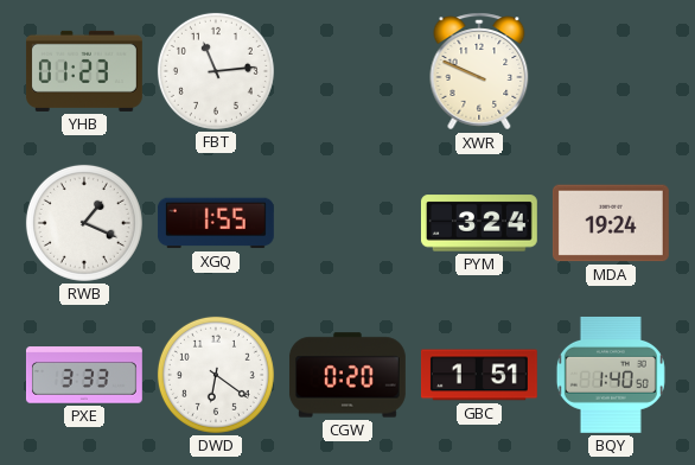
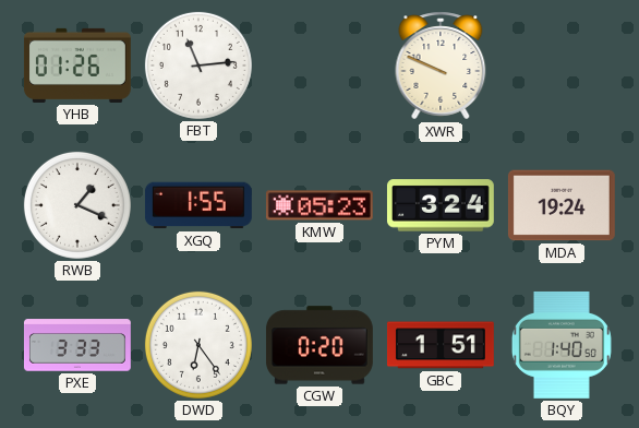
YHB: 01:23 -> 01:26
KMW: none -> 05:23
DWD: 6:21 -> 6:24
